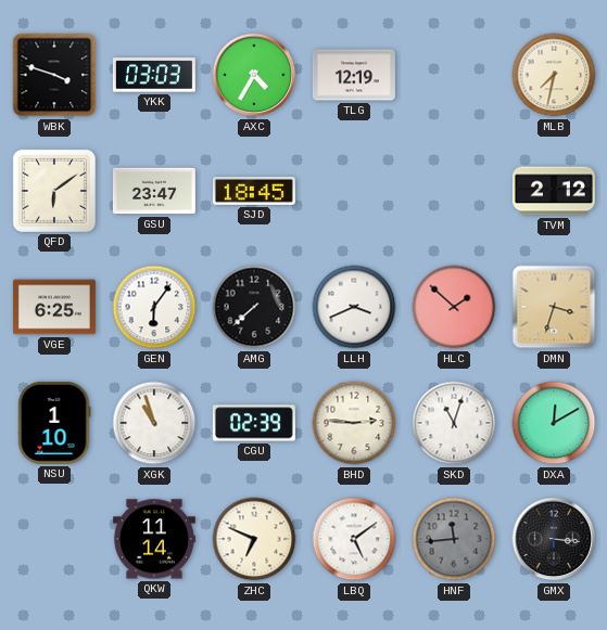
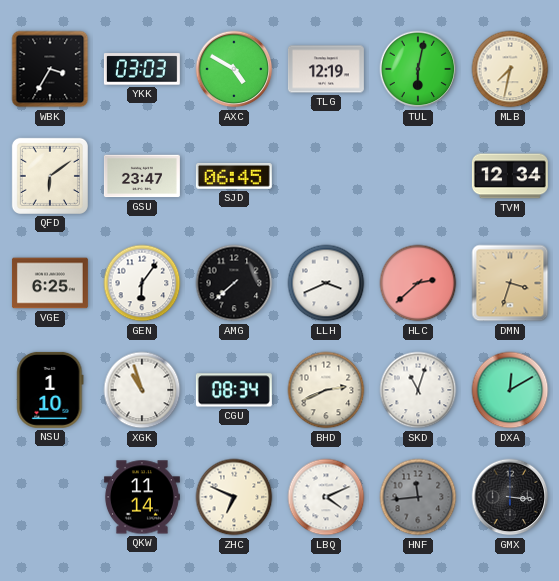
WBK: 3:48 -> 3:35
AXC: 4:35 -> 4:50
TUL: none -> 6:02
SJD: 18:45 -> 06:45
TVM: 2:12 -> 12:34
HLC: 1:52 -> 2:38
CGU: 02:39 -> 08:34
BHD: 2:46 -> 2:41
LBQ: 5:09 -> 4:11
